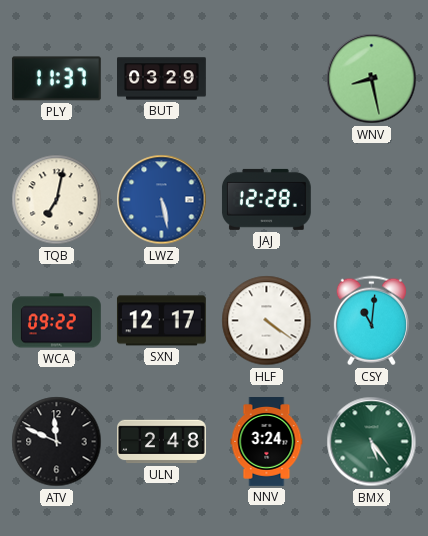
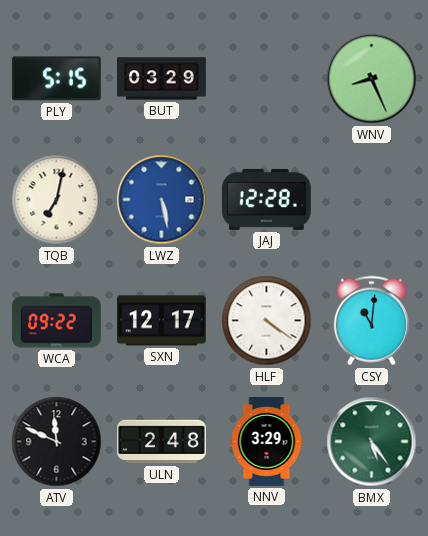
PLY: 11:37 -> 5:15
WNV: 8:28 -> 8:26
NNV: 3:24 -> 3:29
